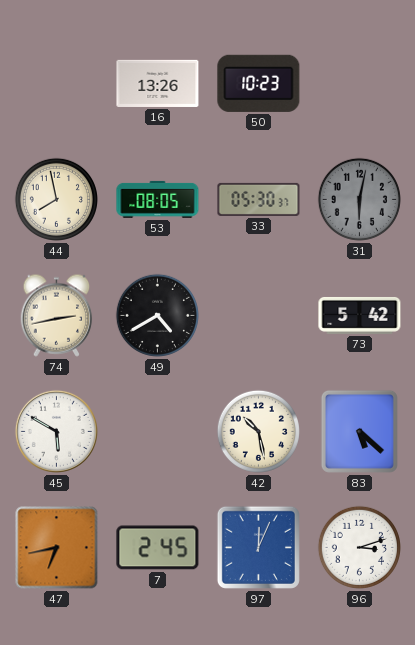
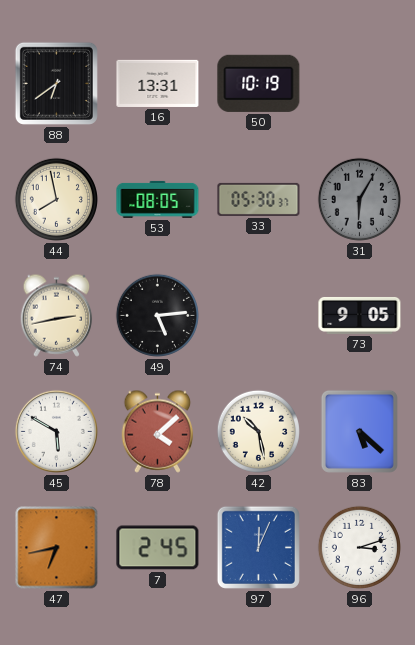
88: none -> 6:39
16: 13:26 -> 13:31
50: 10:23 -> 10:19
31: 6:02 -> 6:05
49: 4:40 -> 5:14
73: 5:42 -> 9:05
78: none -> 4:08
